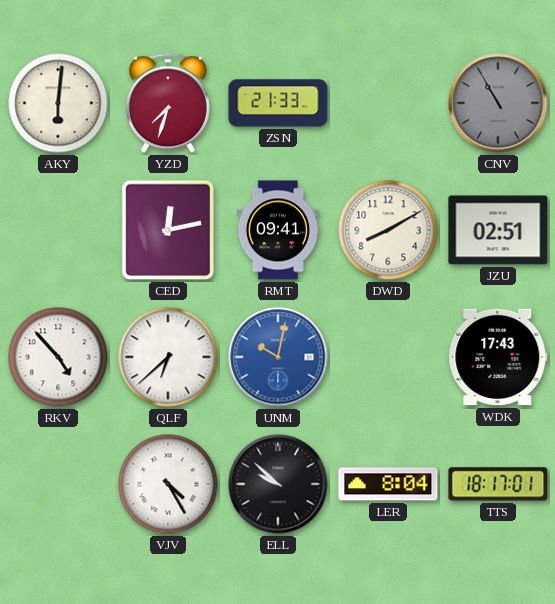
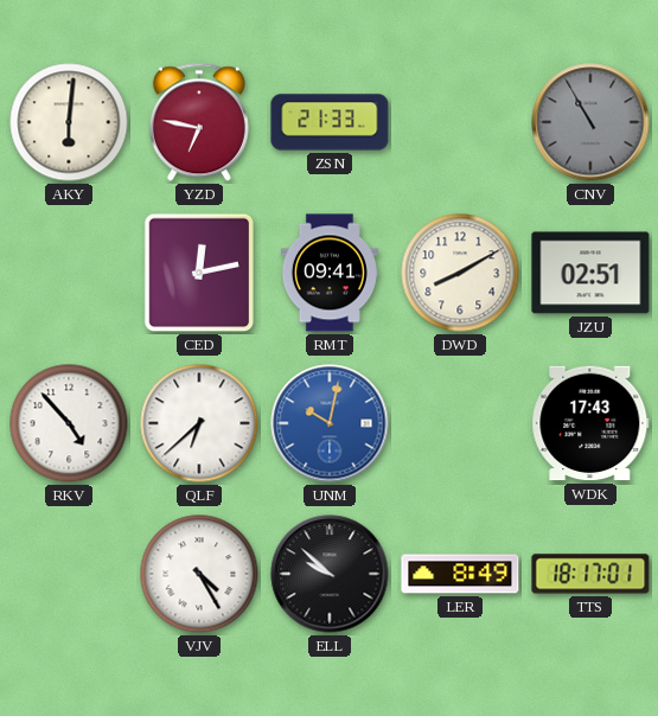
YZD: 7:33 -> 6:47
LER: 8:04 -> 8:49
